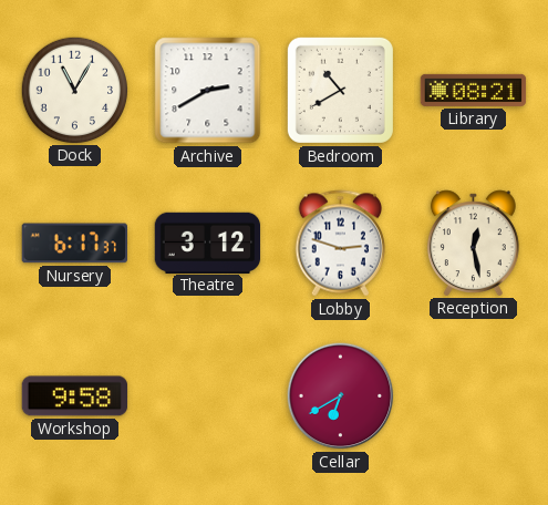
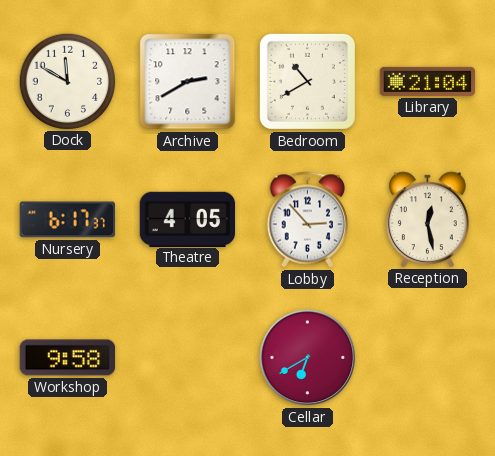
Dock: 11:05 -> 11:50
Library: 08:21 -> 21:04
Theatre: 3:12 -> 4:05
Lobby: 2:48 -> 2:53
